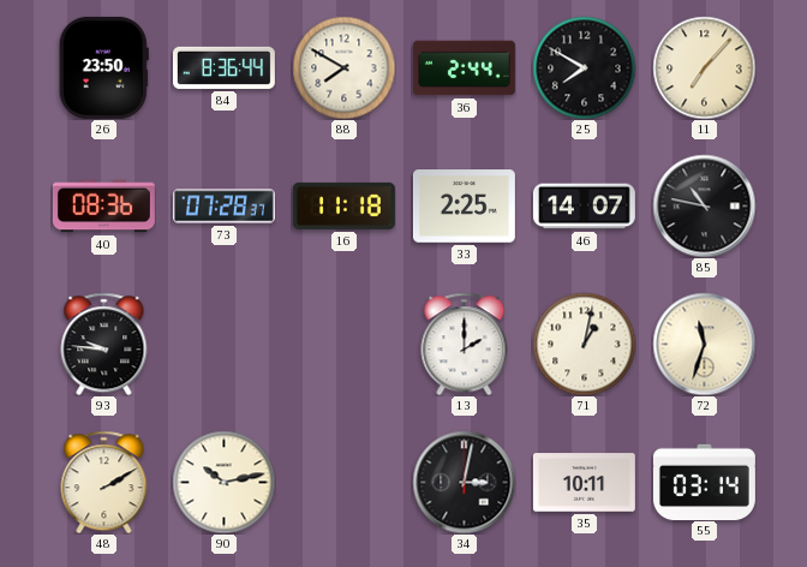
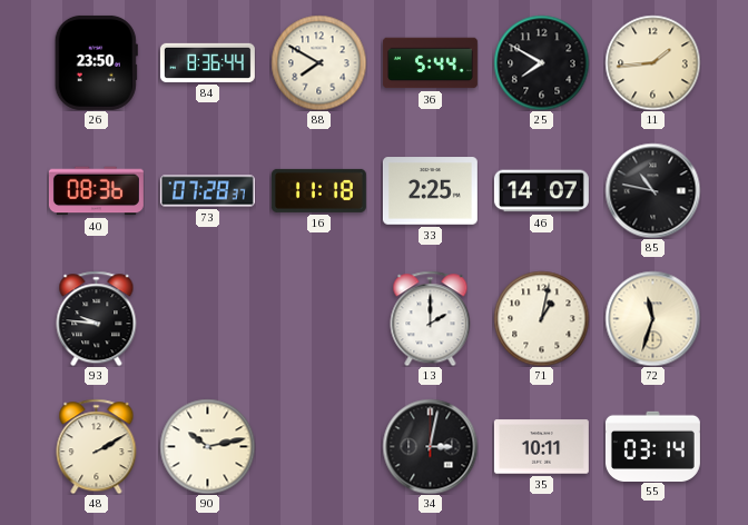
36: 2:44 -> 5:44
11: 7:07 -> 1:44
